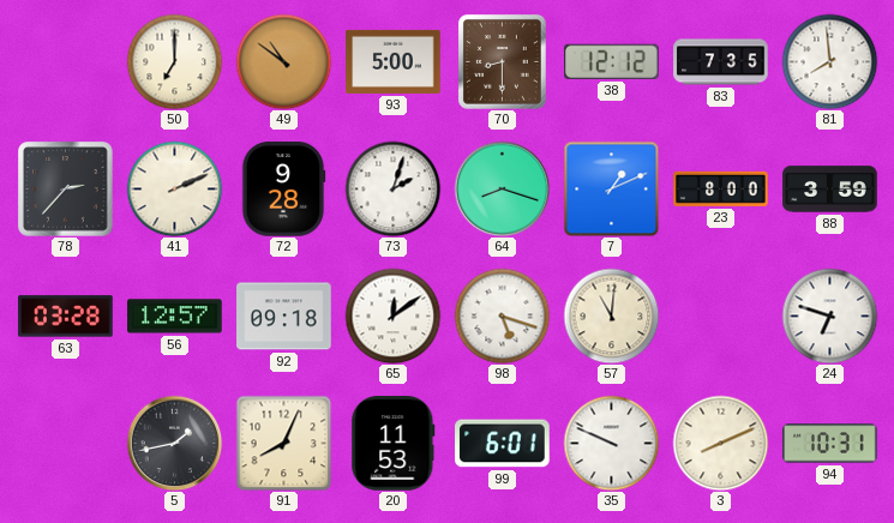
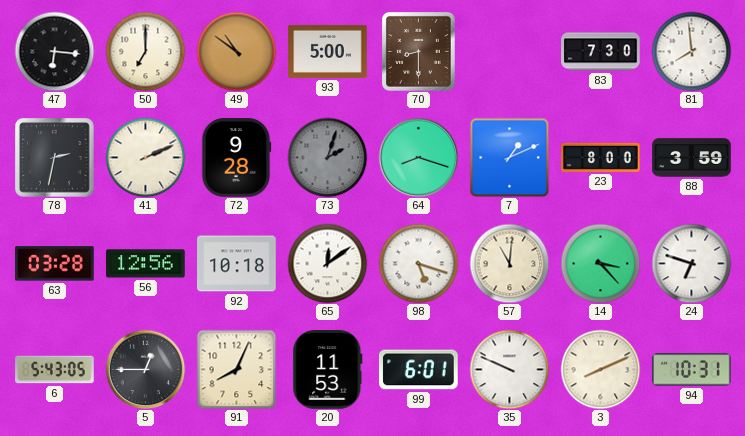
47: none -> 6:16
38: 12:12 -> none
83: 7:35 -> 7:30
78: 2:37 -> 2:32
73 dial: white -> grey
56: 12:57 -> 12:56
92: 09:18 -> 10:18
14: none -> 3:23
6: none -> 5:43
5: 1:43 -> 12:45
